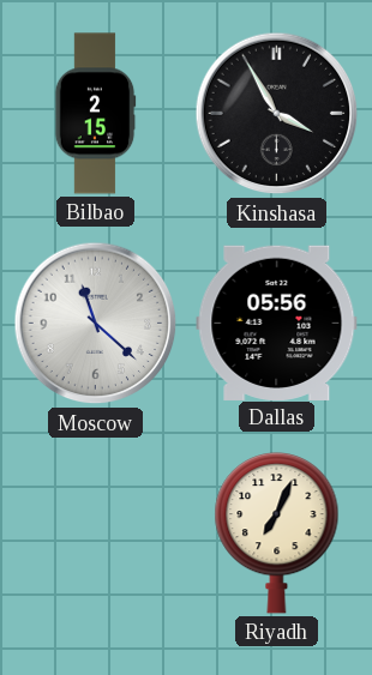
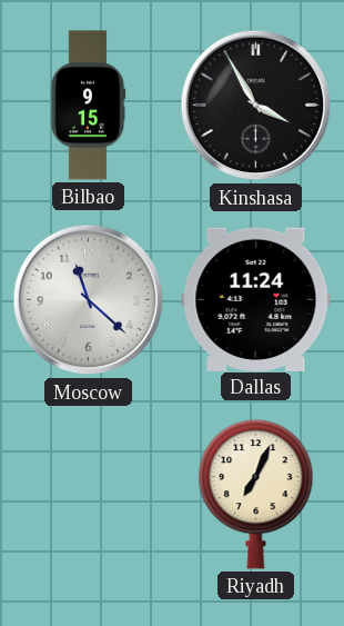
Bilbao: 2:15 -> 9:15
Dallas: 05:56 -> 11:24
